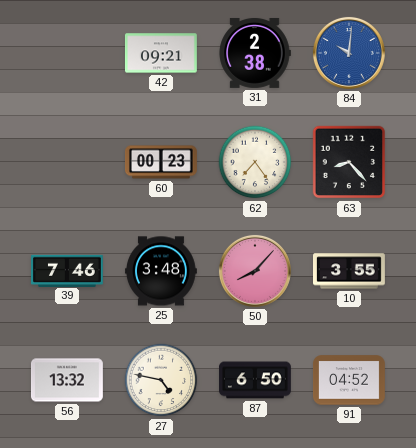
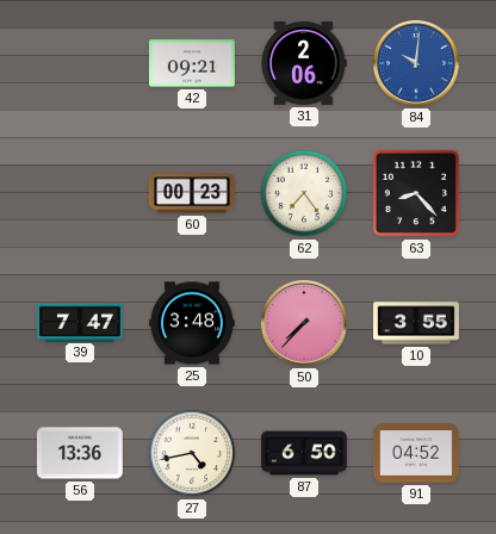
31: 2:38 -> 2:06
39: 7:46 -> 7:47
50: 8:07 -> 7:37
56: 13:32 -> 13:36
27: 4:47 -> 4:43
